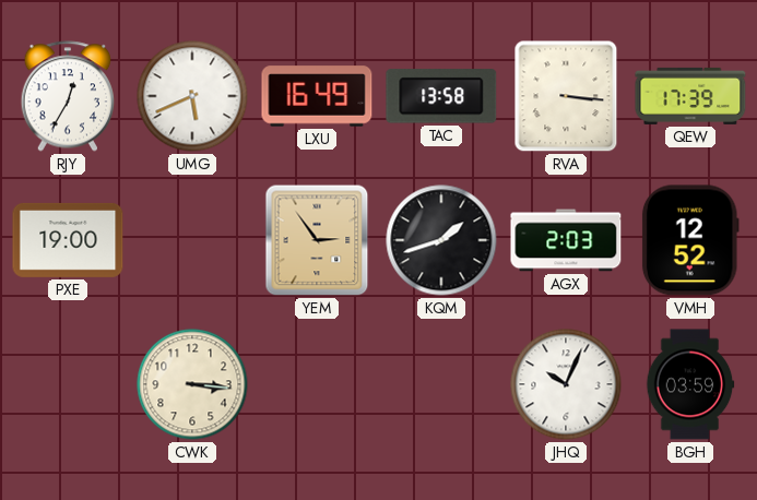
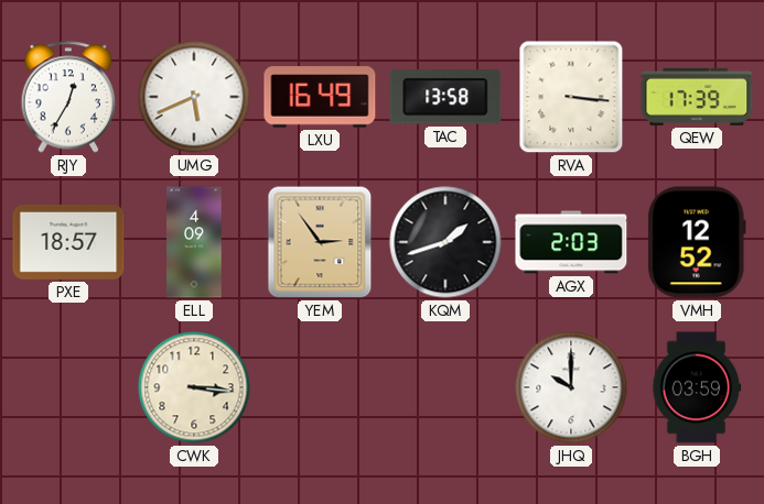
PXE: 19:00 -> 18:57
ELL: none -> 4:09
JHQ: 10:04 -> 10:00
